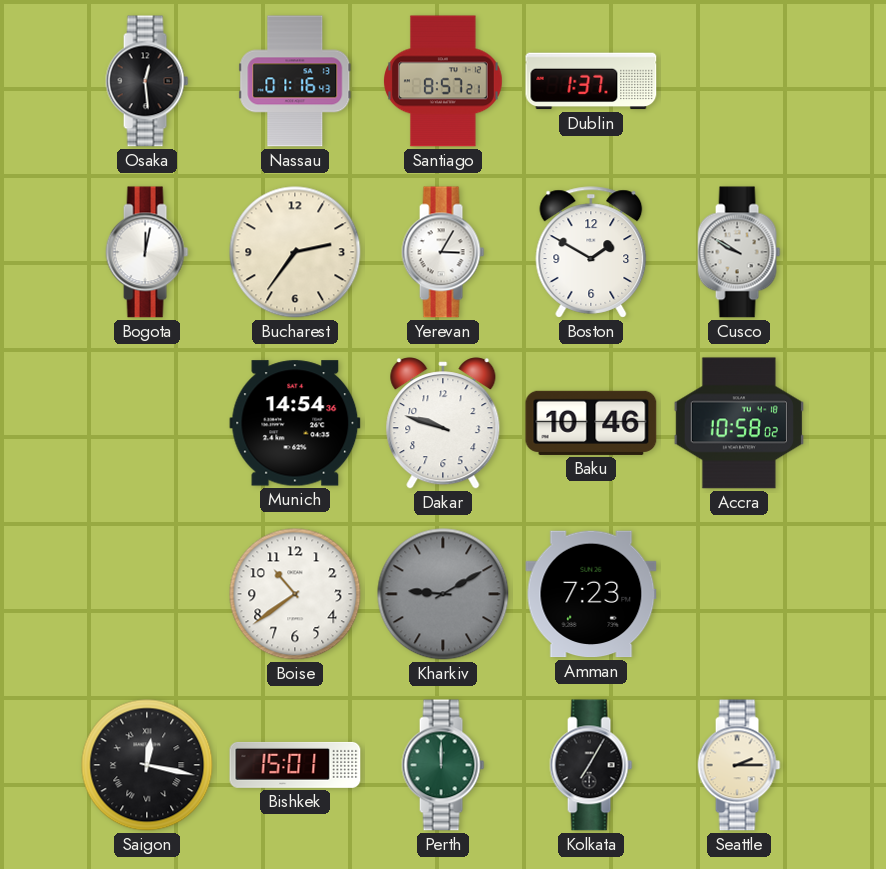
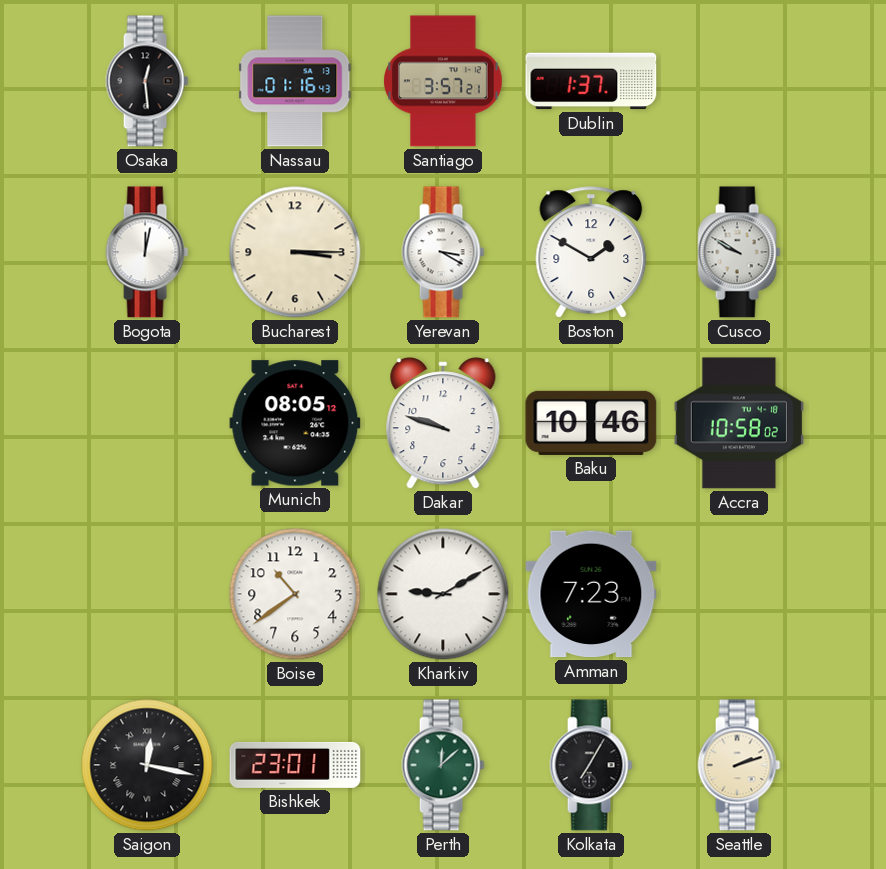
Santiago: 8:57 -> 3:57
Bucharest: 2:36 -> 3:15
Yerevan: 3:05 -> 3:20
Munich: 14:54 -> 08:05
Kharkiv dial: grey -> white
Bishkek: 15:01 -> 23:01
Perth: 12:00 -> 12:08
Seattle: 2:15 -> 2:12
